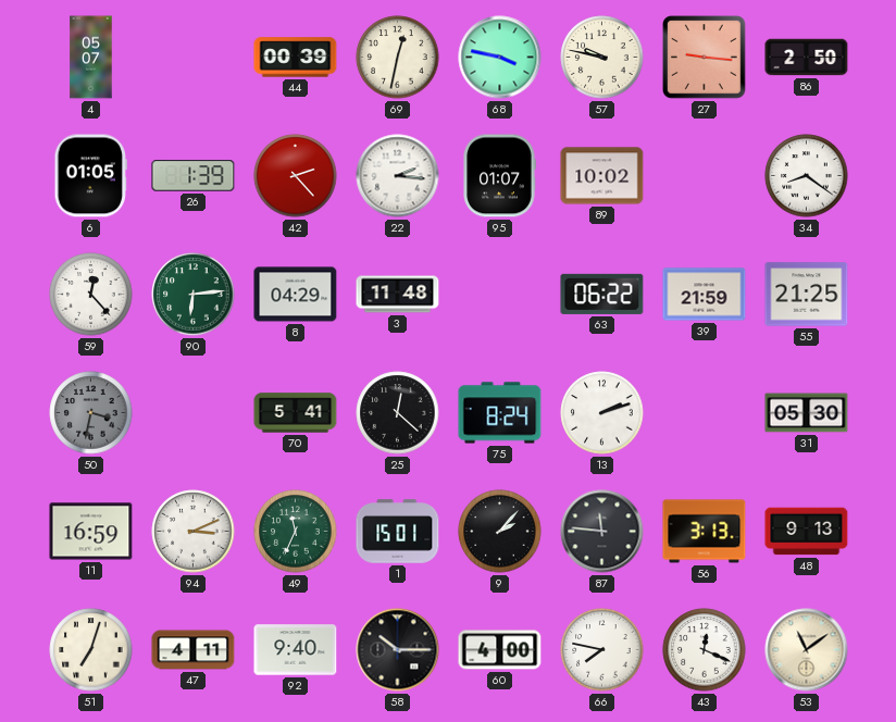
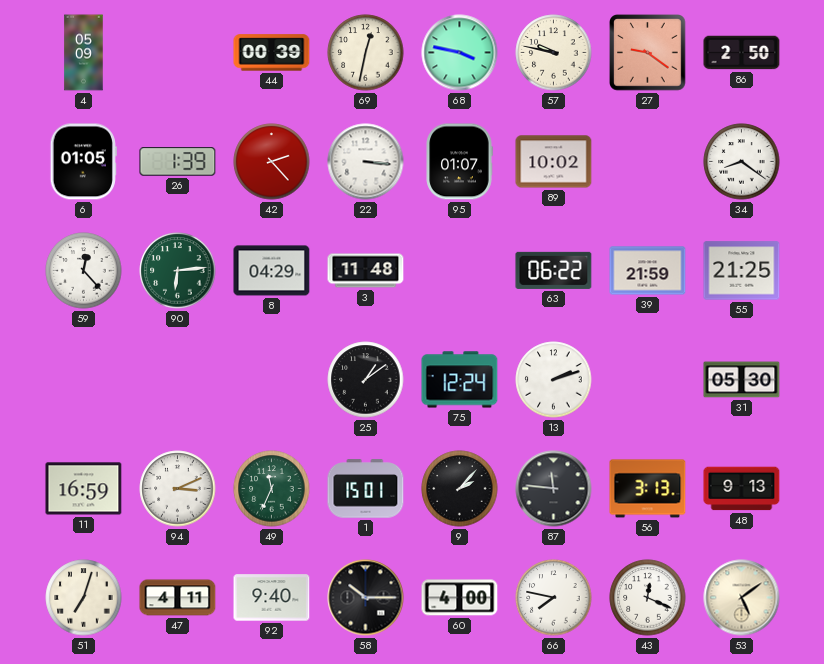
4: 05:07 -> 05:09
27: 9:16 -> 9:21
22: 2:16 -> 3:16
50: 3:32 -> none
70: 5:41 -> none
25: 12:22 -> 1:09
75: 8:24 -> 12:24
53: 11:09 -> 5:09
